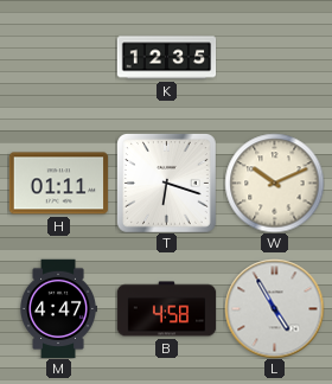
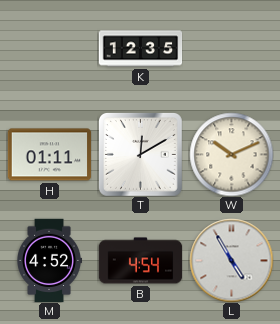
T: 6:18 -> 12:10
M: 4:47 -> 4:52
B: 4:58 -> 4:54
